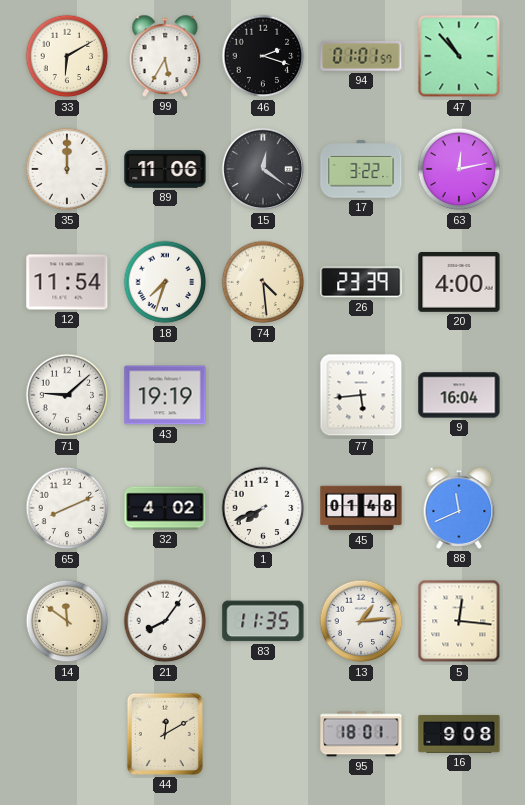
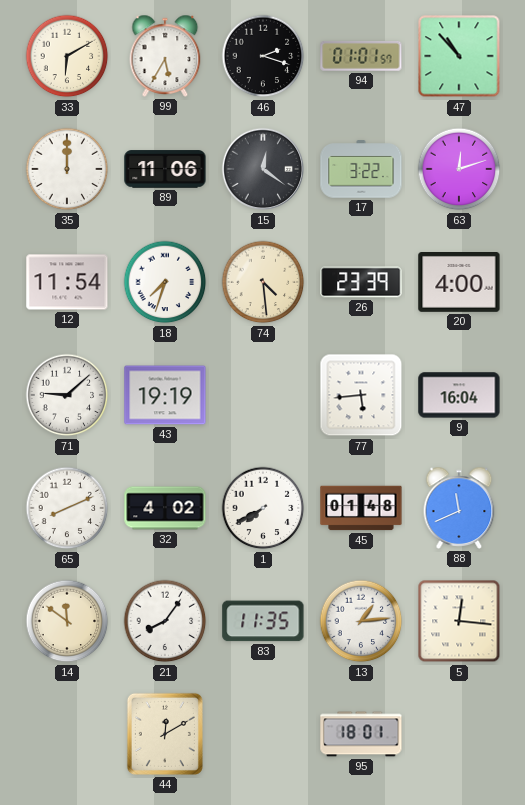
63: 12:13 -> 12:12
1: 7:41 -> 7:40
16: 9:08 -> none
